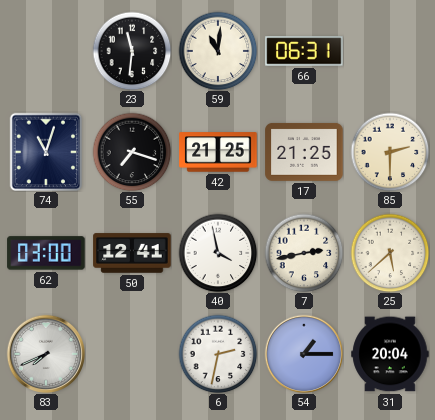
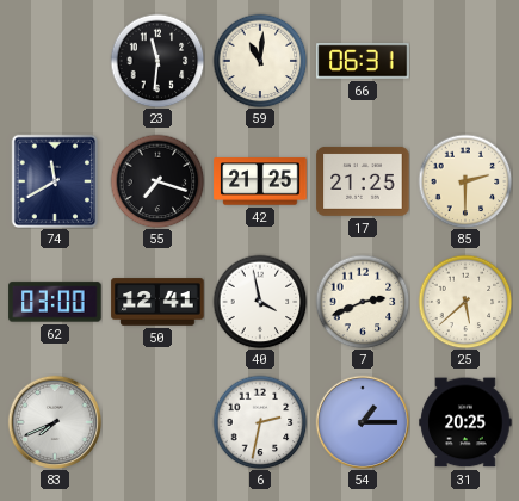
74: 11:03 -> 11:40
7: 2:43 -> 2:41
31: 20:04 -> 20:25
